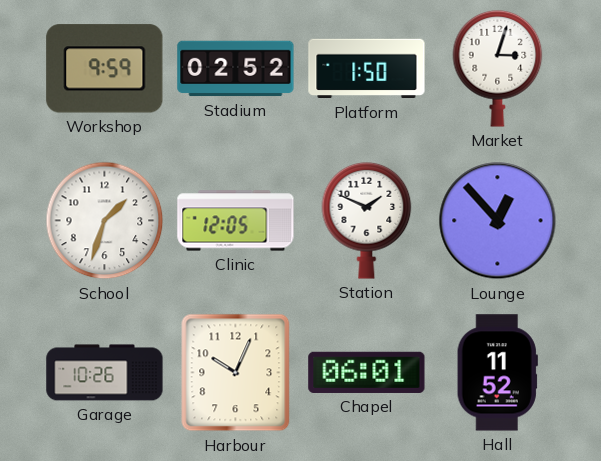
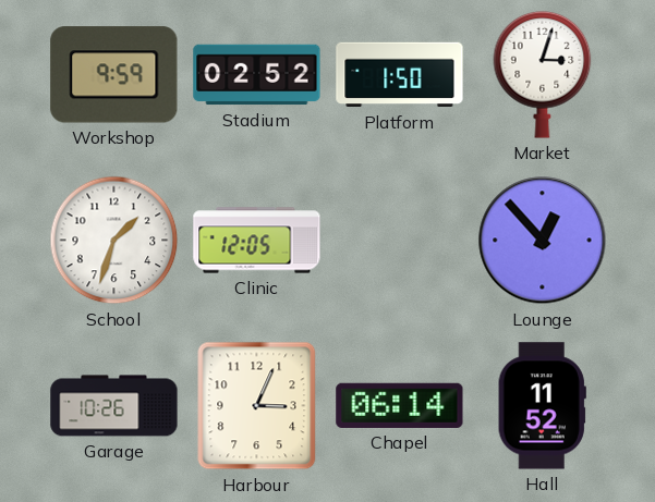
Station: 1:49 -> none
Harbour: 10:04 -> 3:04
Chapel: 06:01 -> 06:14
